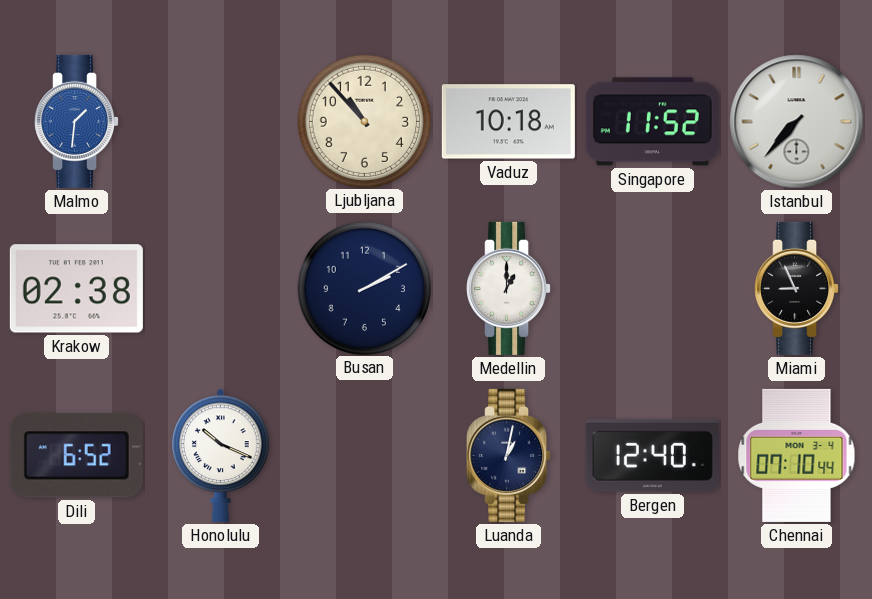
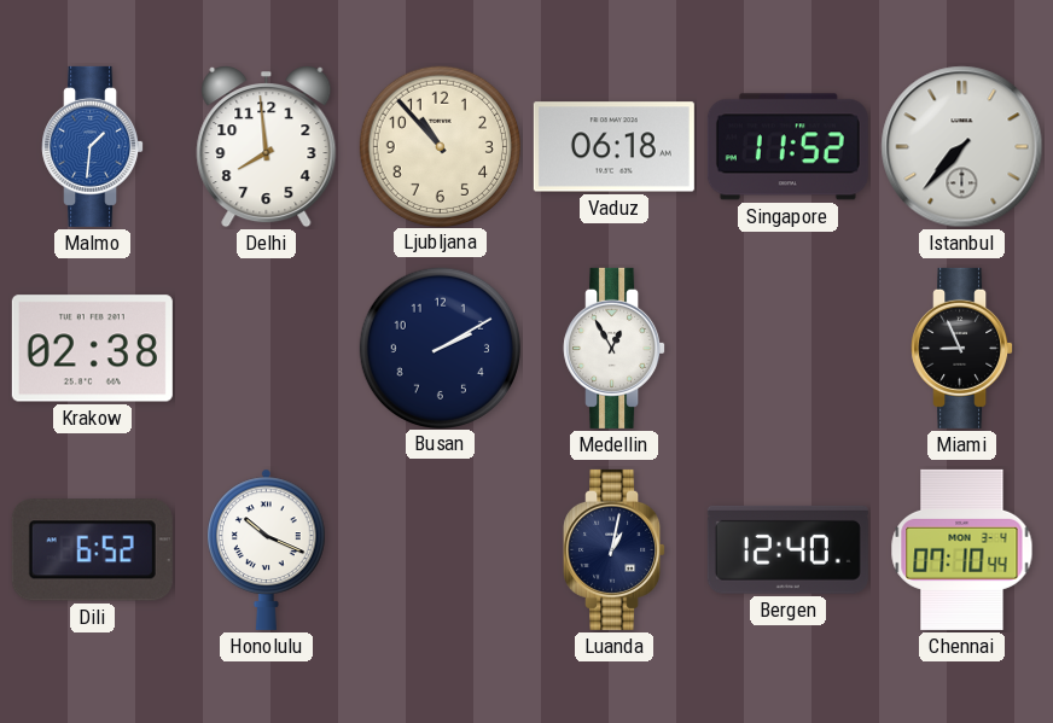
Delhi: none -> 7:59
Vaduz: 10:18 -> 06:18
Medellin: 1:00 -> 12:55
